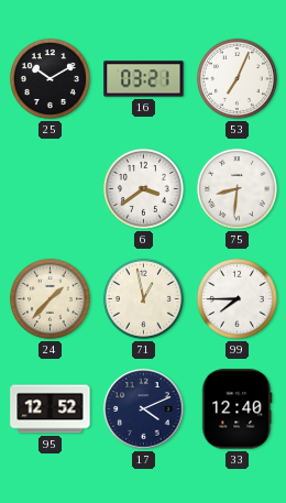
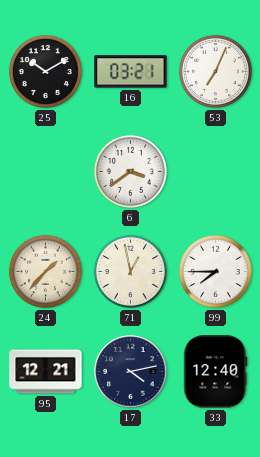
75: 8:31 -> none
95: 12:52 -> 12:21
17: 4:11 -> 4:13
